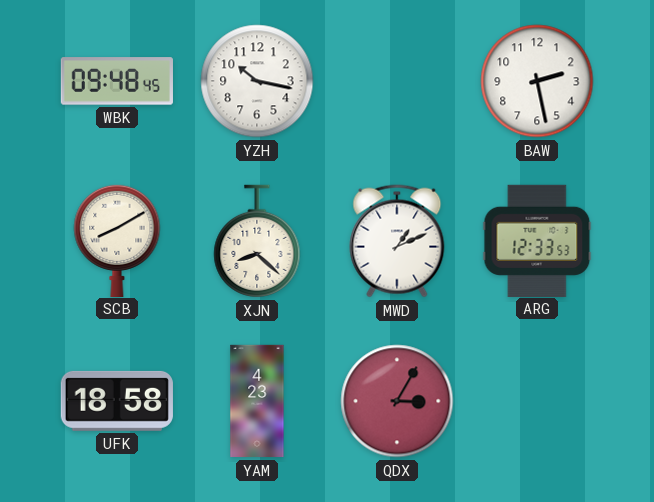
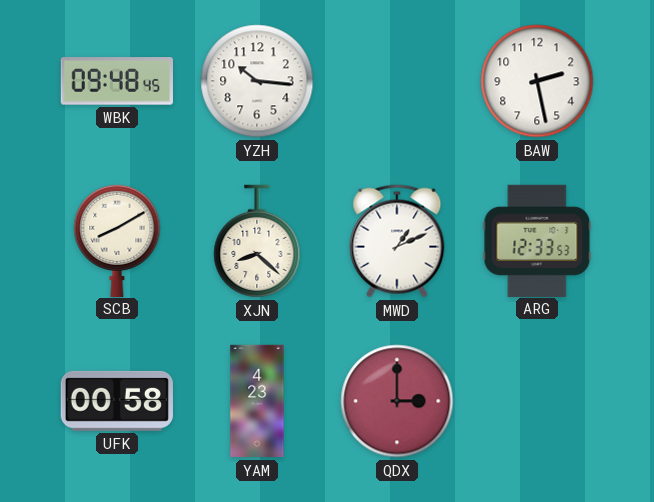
YZH: 10:17 -> 10:16
UFK: 18:58 -> 00:58
QDX: 3:05 -> 3:00
